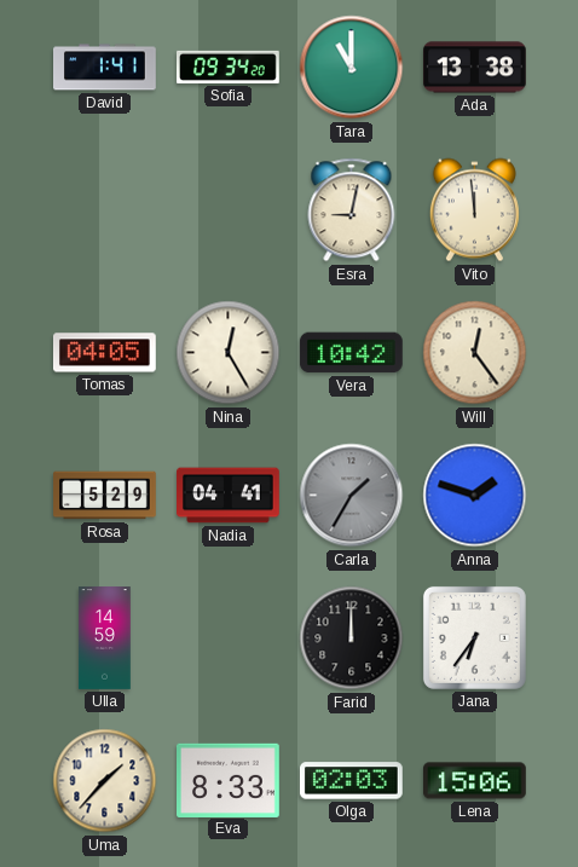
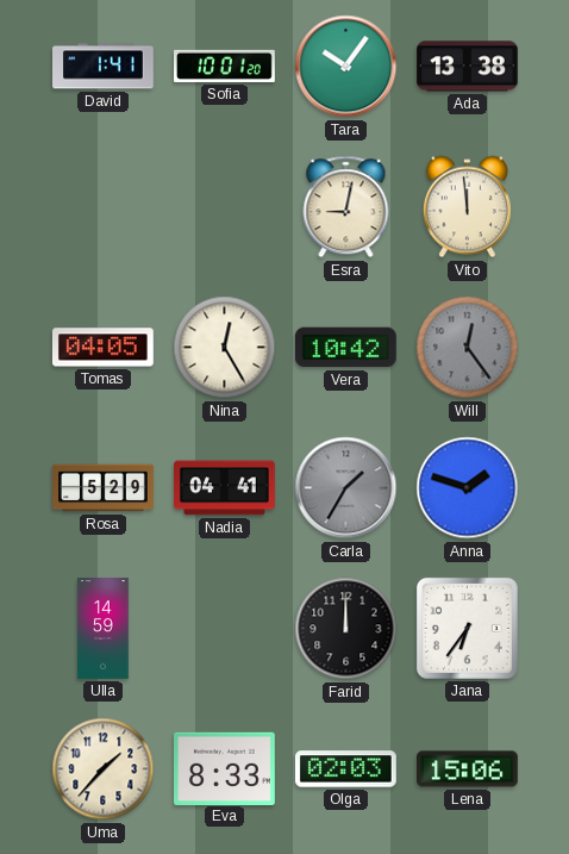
Sofia: 09:34 -> 10:01
Tara: 11:00 -> 10:06
Will dial: cream -> grey
